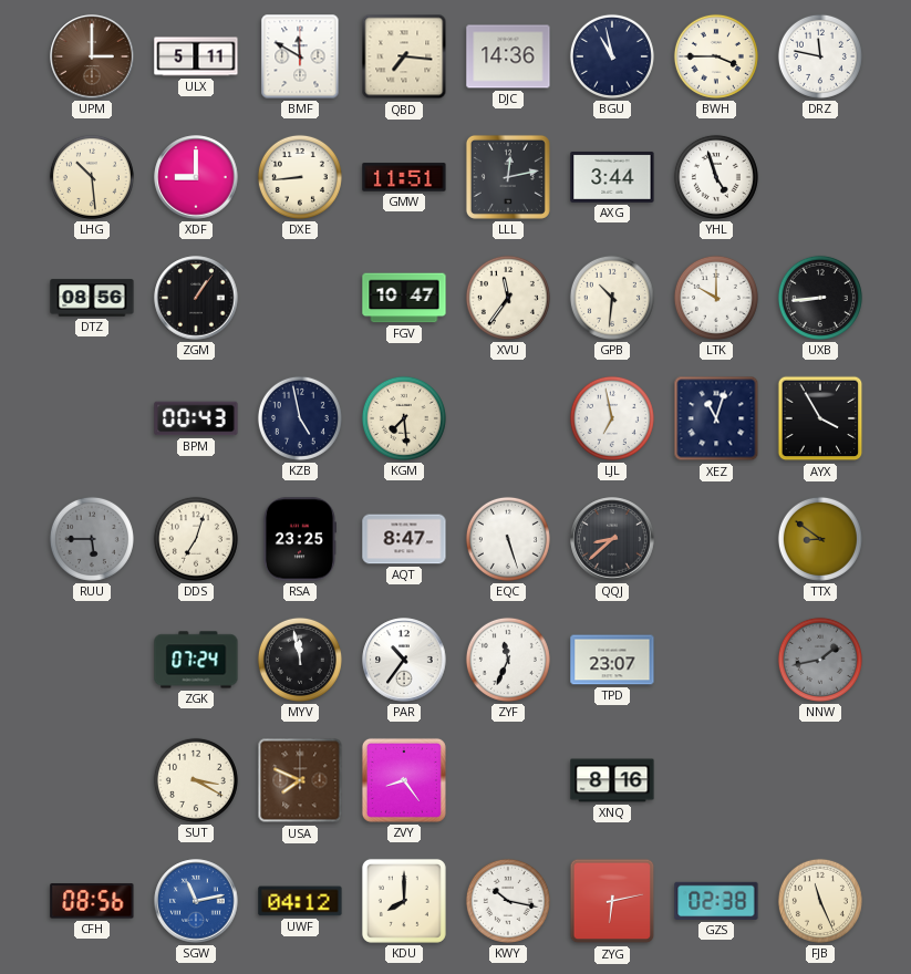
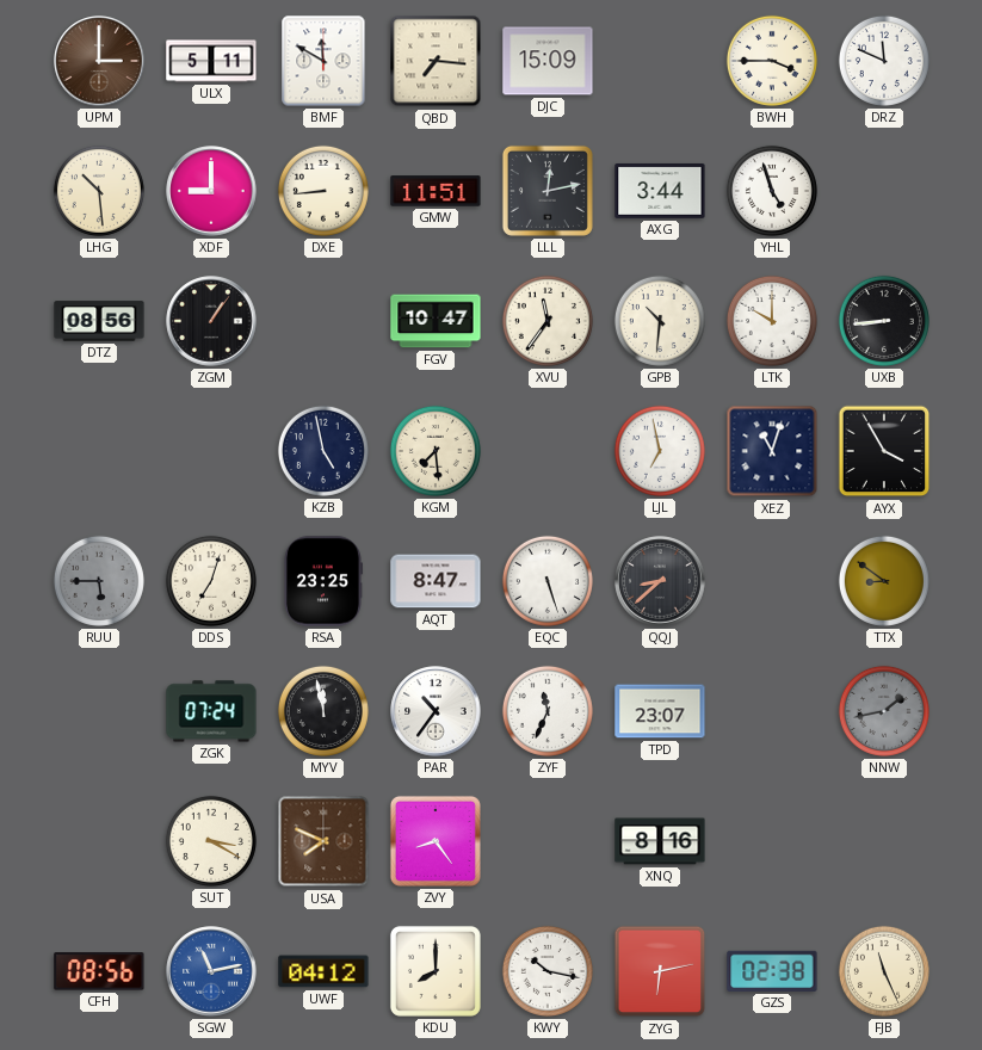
DJC: 14:36 -> 15:09
BGU: 10:58 -> none
DRZ: 11:47 -> 11:49
BPM: 00:43 -> none
